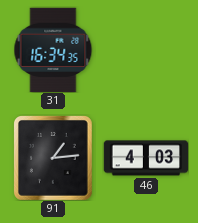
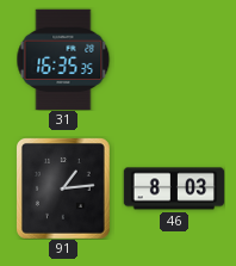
31: 16:34 -> 16:35
46: 4:03 -> 8:03
